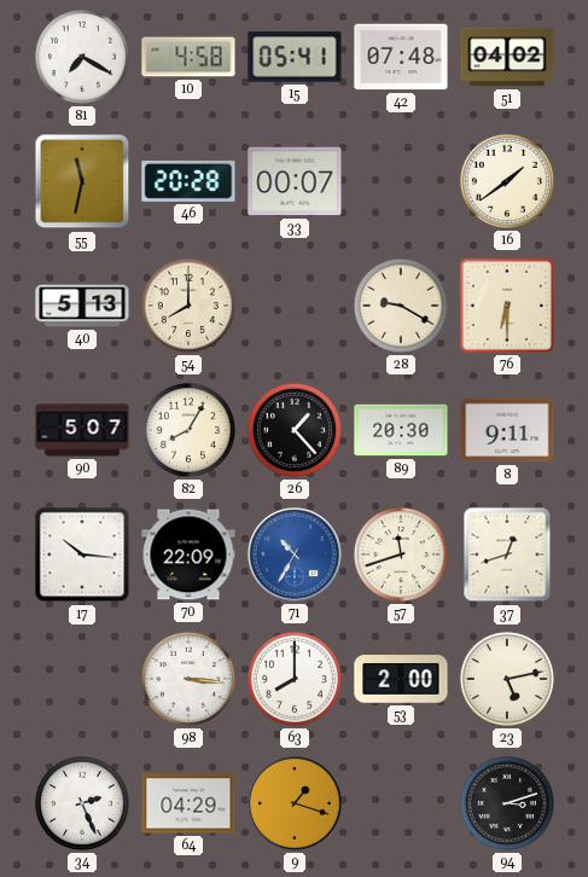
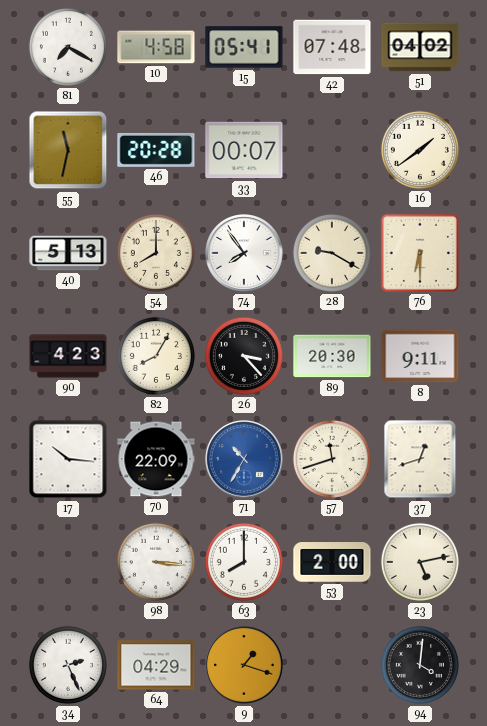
74: none -> 7:54
90: 5:07 -> 4:23
26: 1:23 -> 3:23
94: 3:12 -> 4:01
